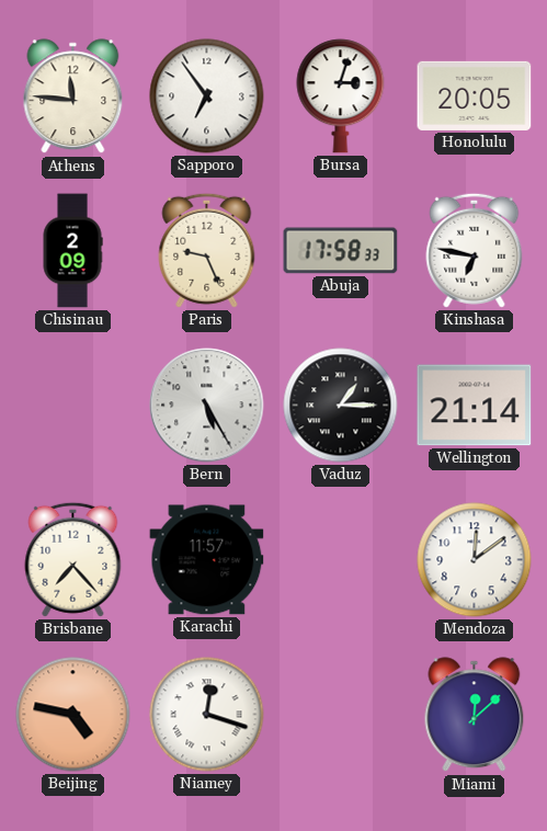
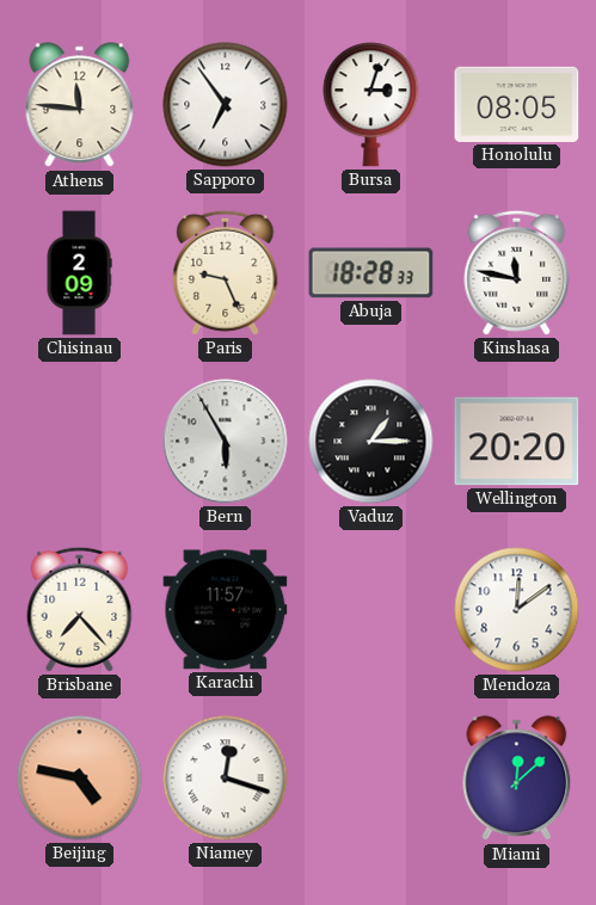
Honolulu: 20:05 -> 08:05
Abuja: 17:58 -> 18:28
Kinshasa: 6:47 -> 11:47
Bern: 5:25 -> 5:55
Wellington: 21:14 -> 20:20
